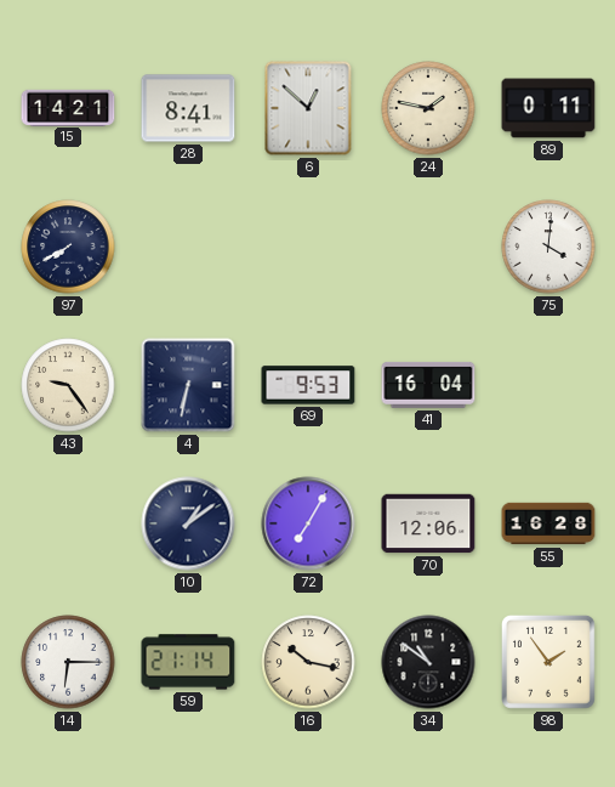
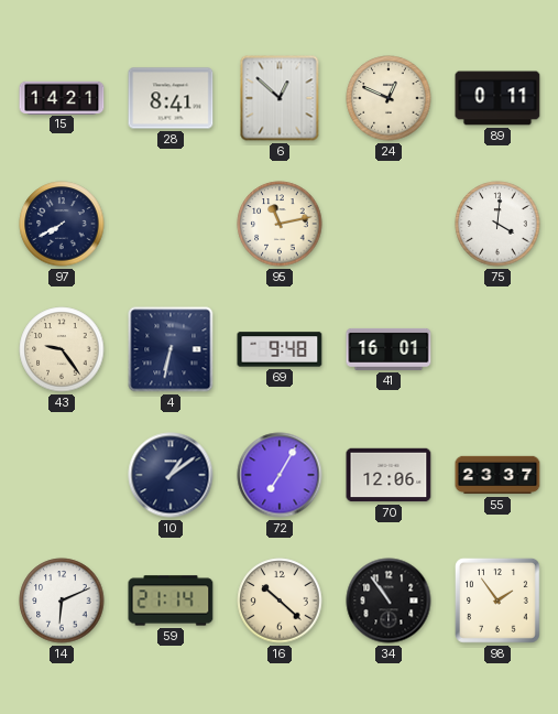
24: 1:47 -> 12:49
95: none -> 11:13
69: 9:53 -> 9:48
41: 16:04 -> 16:01
55: 16:28 -> 23:37
14: 6:15 -> 6:11
16: 10:17 -> 10:22
34: 10:51 -> 10:54
